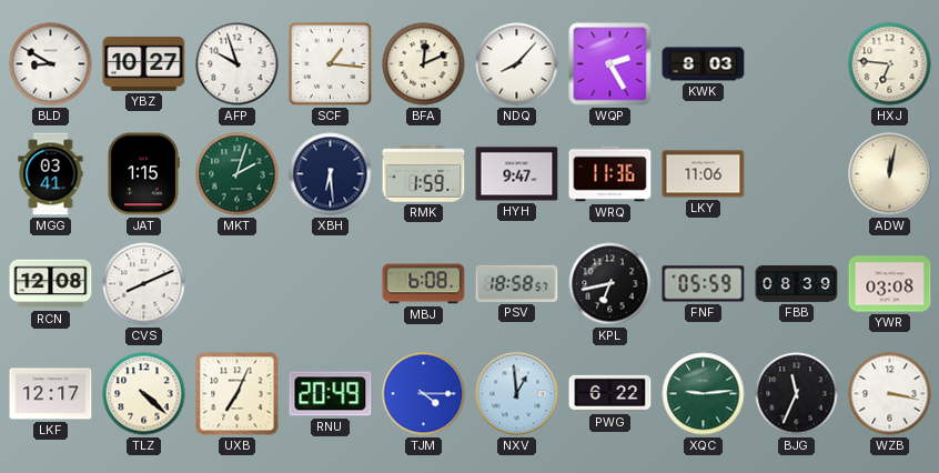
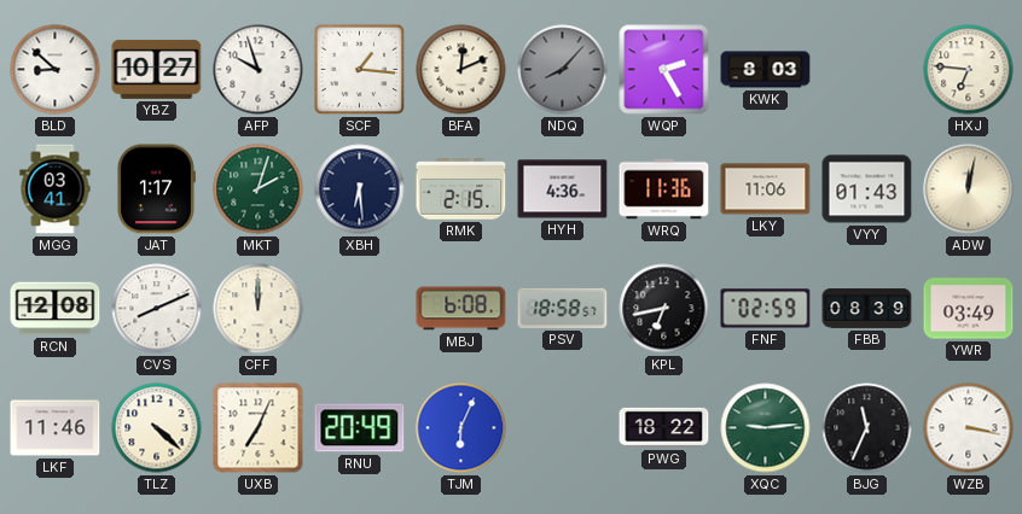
BLD: 8:50 -> 8:52
NDQ dial: white -> grey
JAT: 1:15 -> 1:17
RMK: 1:59 -> 2:15
HYH: 9:47 -> 4:36
VYY: none -> 01:43
CFF: none -> 12:00
FNF: 05:59 -> 02:59
YWR: 03:08 -> 03:49
LKF: 12:17 -> 11:46
TJM: 4:15 -> 6:04
NXV: 12:59 -> none
PWG: 6:22 -> 18:22
